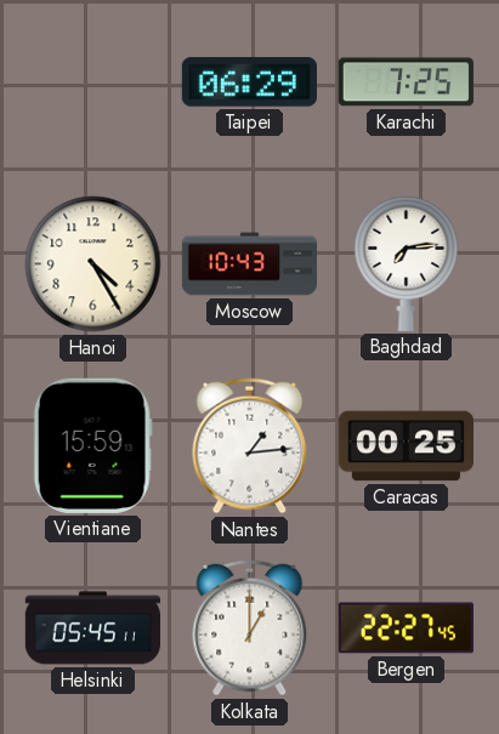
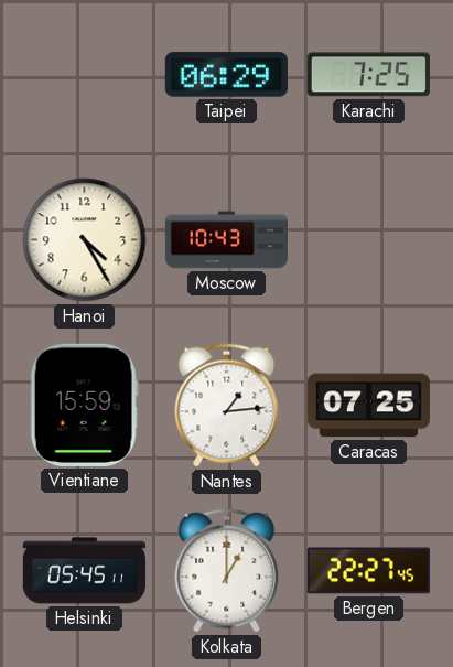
Baghdad: 7:14 -> none
Caracas: 00:25 -> 07:25
